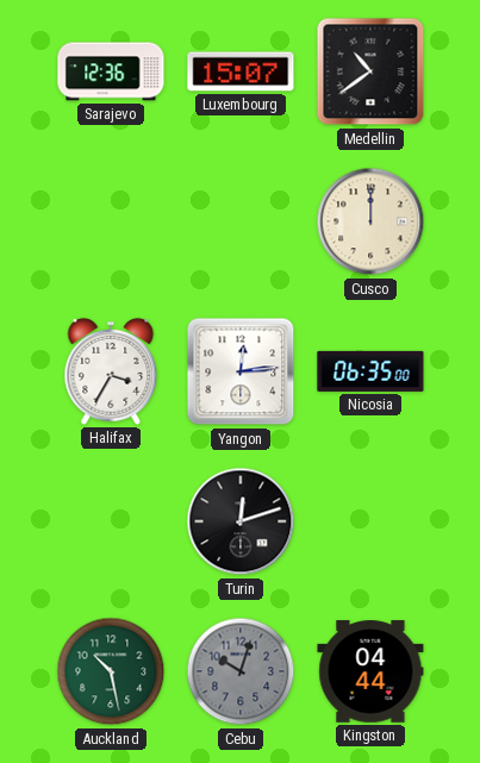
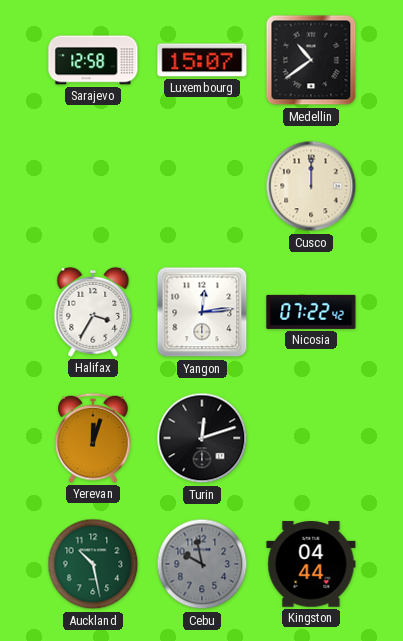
Sarajevo: 12:36 -> 12:58
Nicosia: 06:35 -> 07:22
Yerevan: none -> 12:03
Cebu: 10:03 -> 9:58
